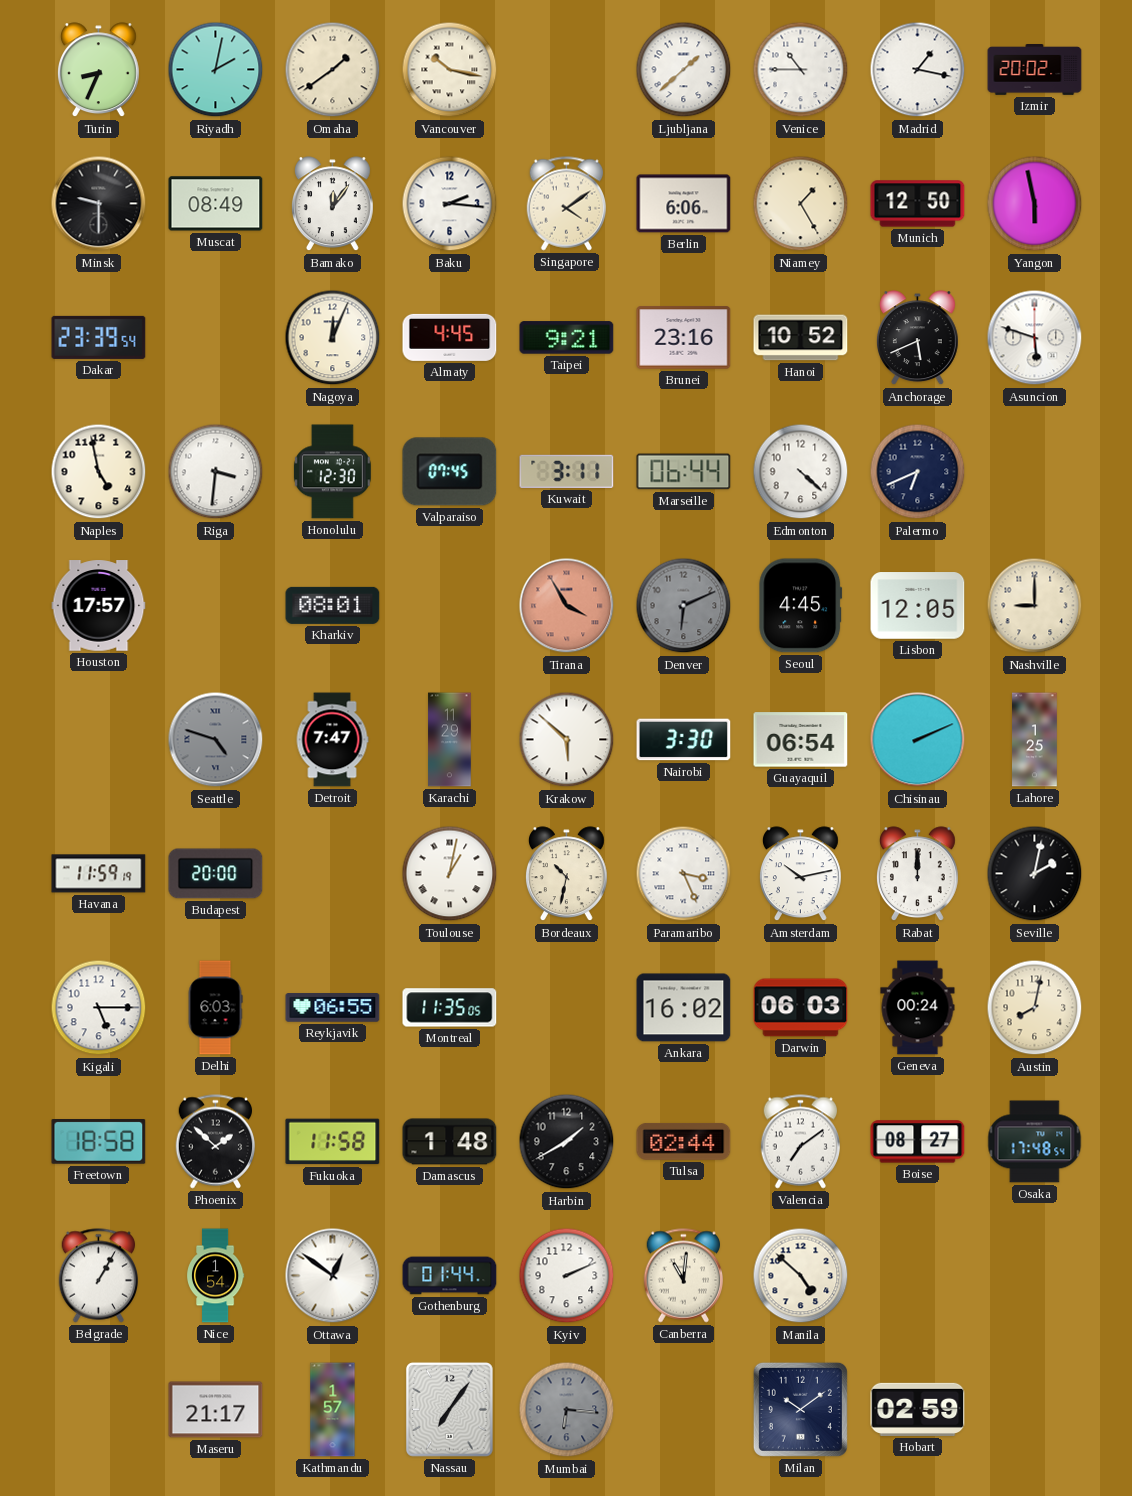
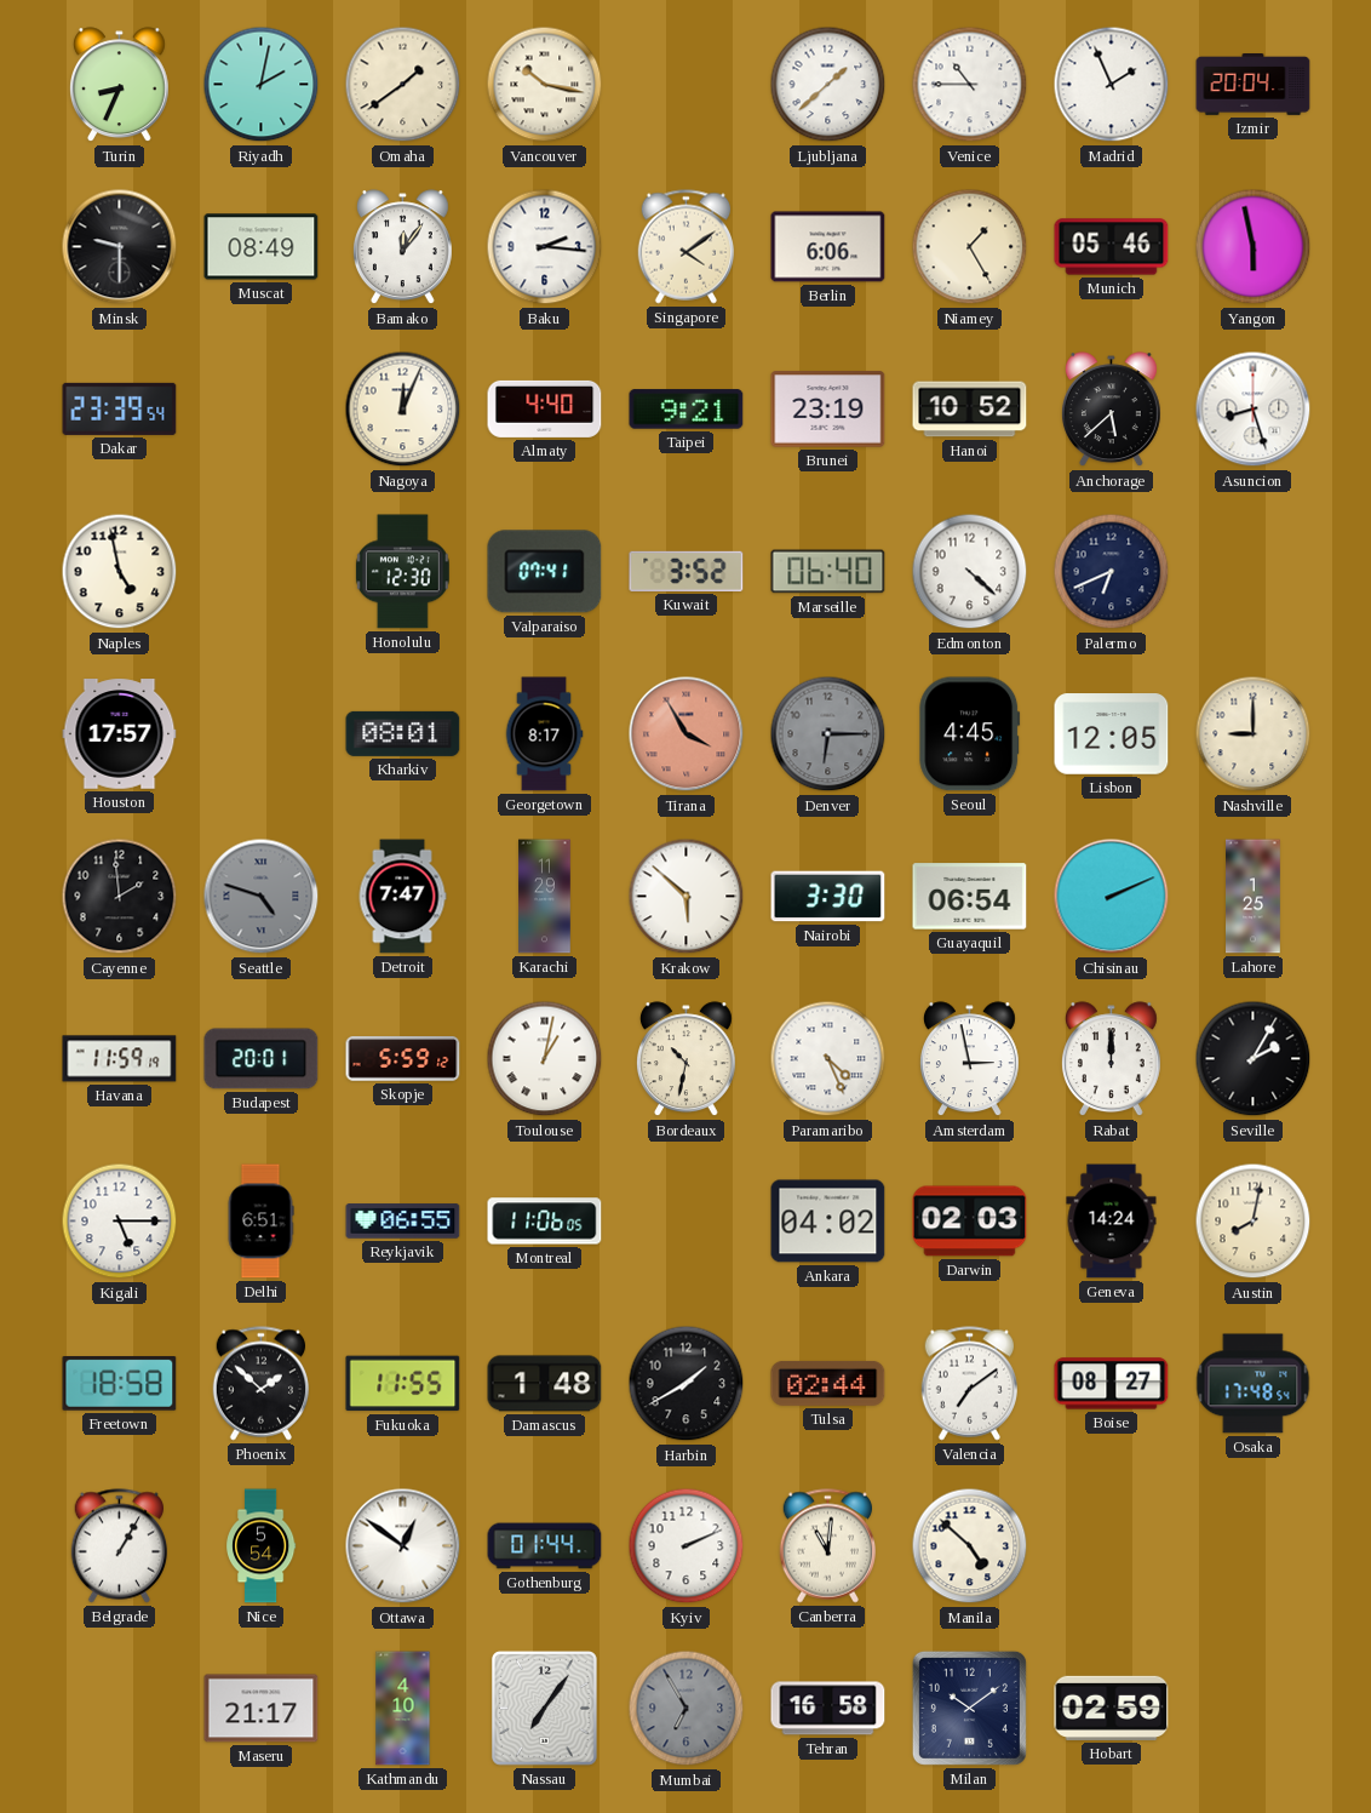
Madrid: 1:17 -> 1:56
Izmir: 20:02 -> 20:04
Munich: 12:50 -> 05:46
Almaty: 4:45 -> 4:40
Brunei: 23:16 -> 23:19
Anchorage: 5:41 -> 5:38
Asuncion: 5:48 -> 8:27
Riga: 3:31 -> none
Valparaiso: 07:45 -> 07:41
Kuwait: 3:11 -> 3:52
Marseille: 06:44 -> 06:40
Georgetown: none -> 8:17
Denver: 6:11 -> 6:15
Cayenne: none -> 1:59
Budapest: 20:00 -> 20:01
Skopje: none -> 5:59
Paramaribo: 3:26 -> 4:26
Amsterdam: 10:13 -> 2:58
Seville: 2:02 -> 2:05
Delhi: 6:03 -> 6:51
Montreal: 11:35 -> 11:06
Ankara: 16:02 -> 04:02
Darwin: 06:03 -> 02:03
Geneva: 00:24 -> 14:24
Fukuoka: 11:58 -> 11:55
Nice: 1:54 -> 5:54
Kathmandu: 1:57 -> 4:10
Mumbai: 6:16 -> 6:55
Tehran: none -> 16:58
